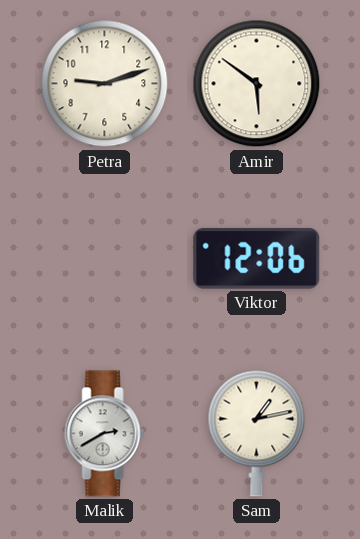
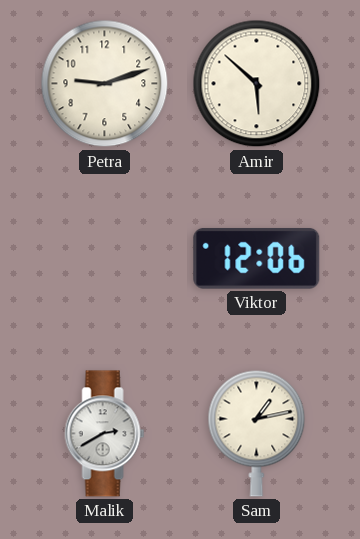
Amir: 5:51 -> 5:52
